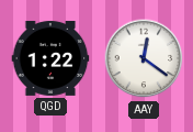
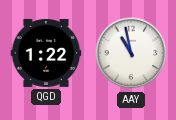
AAY: 12:21 -> 10:58
